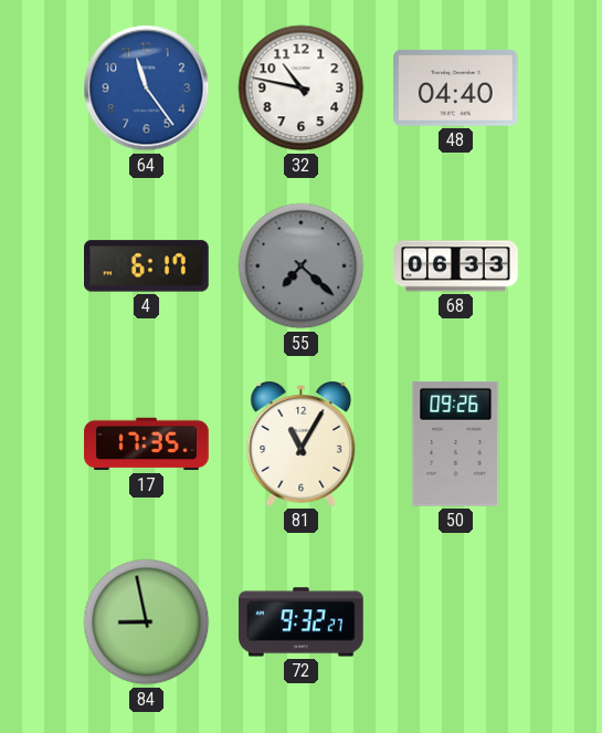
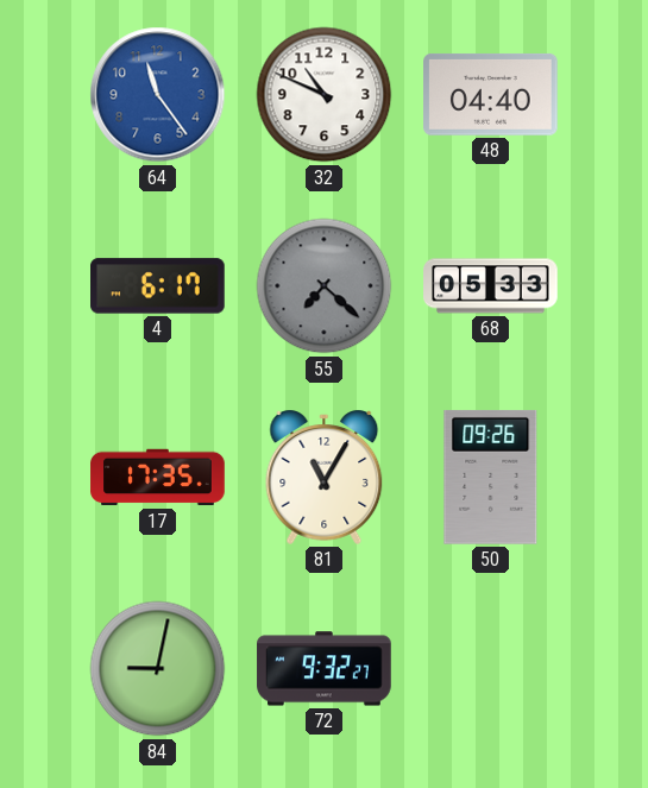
32: 10:47 -> 10:49
68: 06:33 -> 05:33
84: 8:58 -> 9:02
